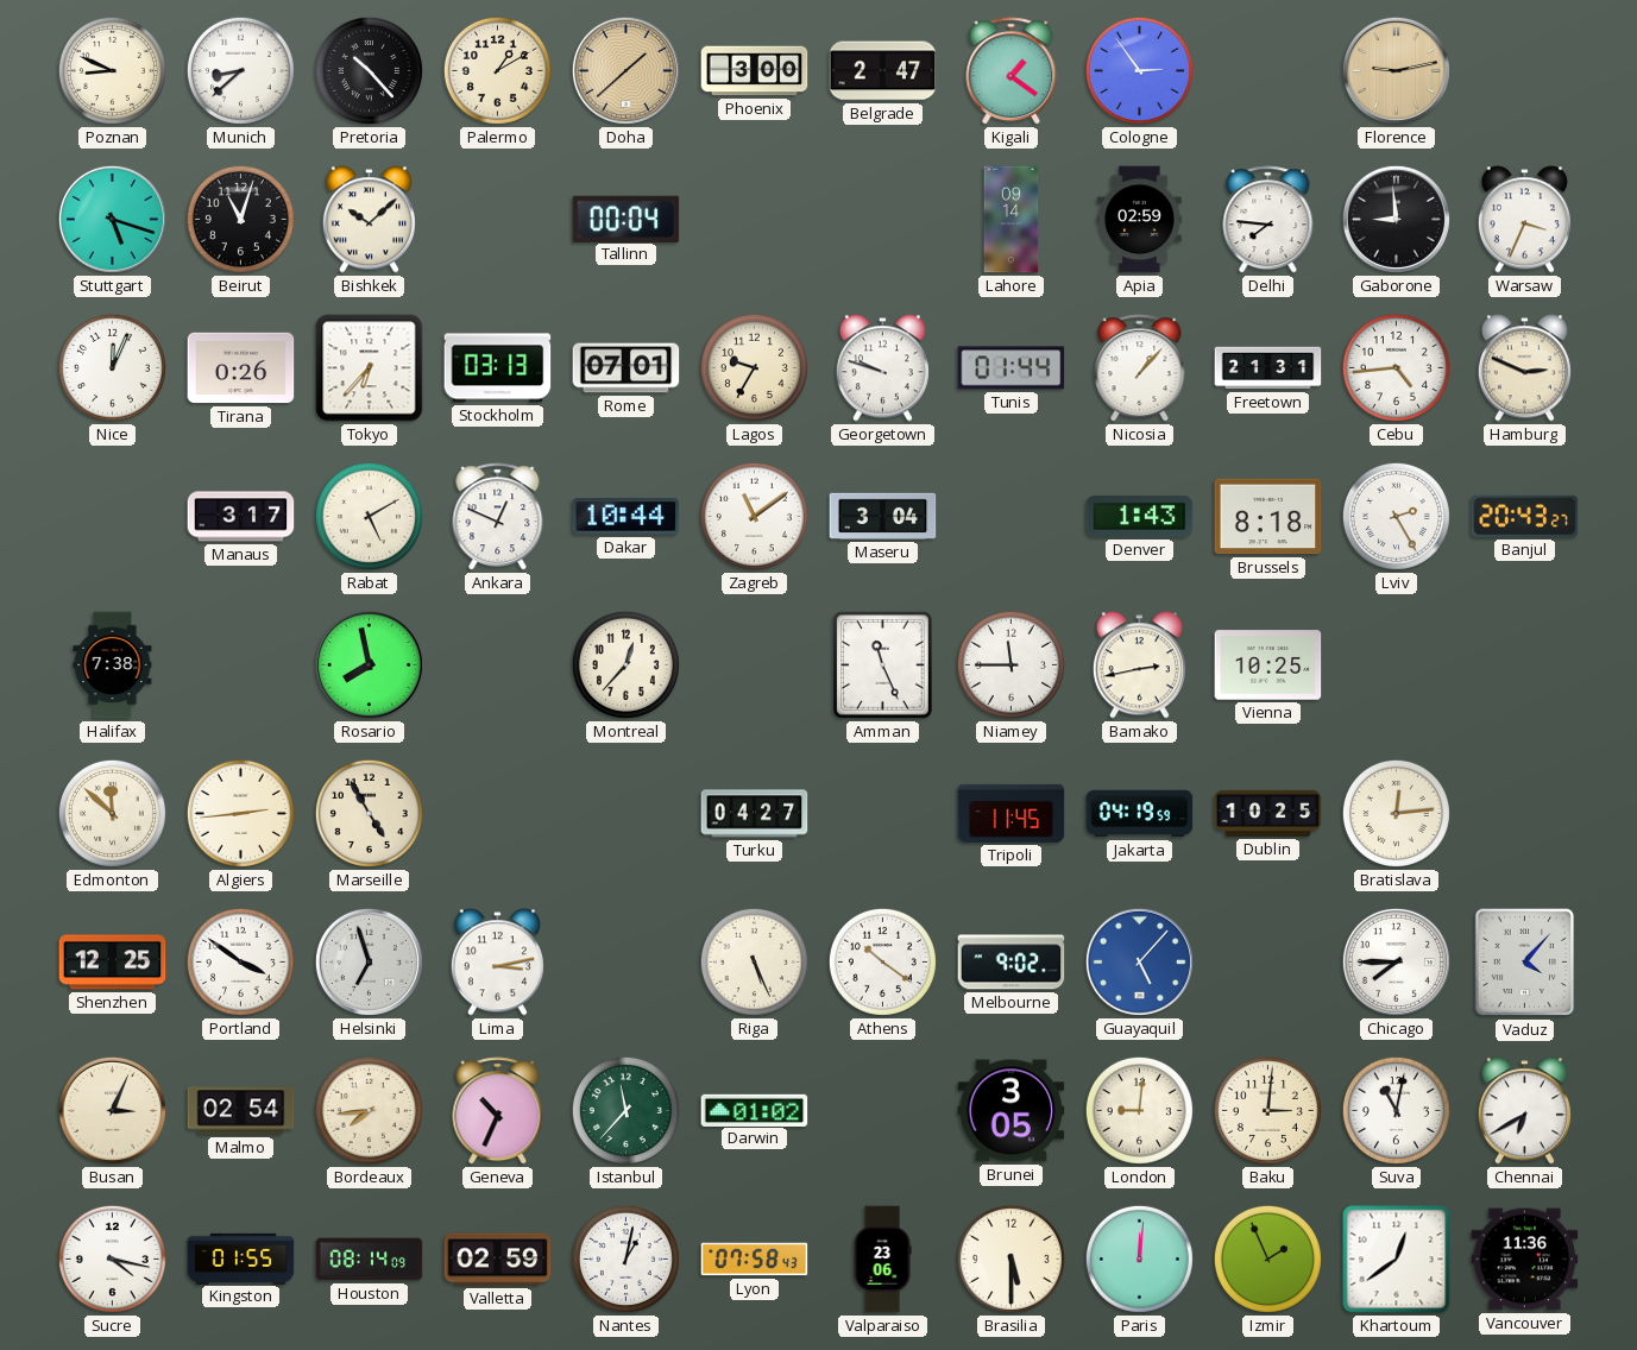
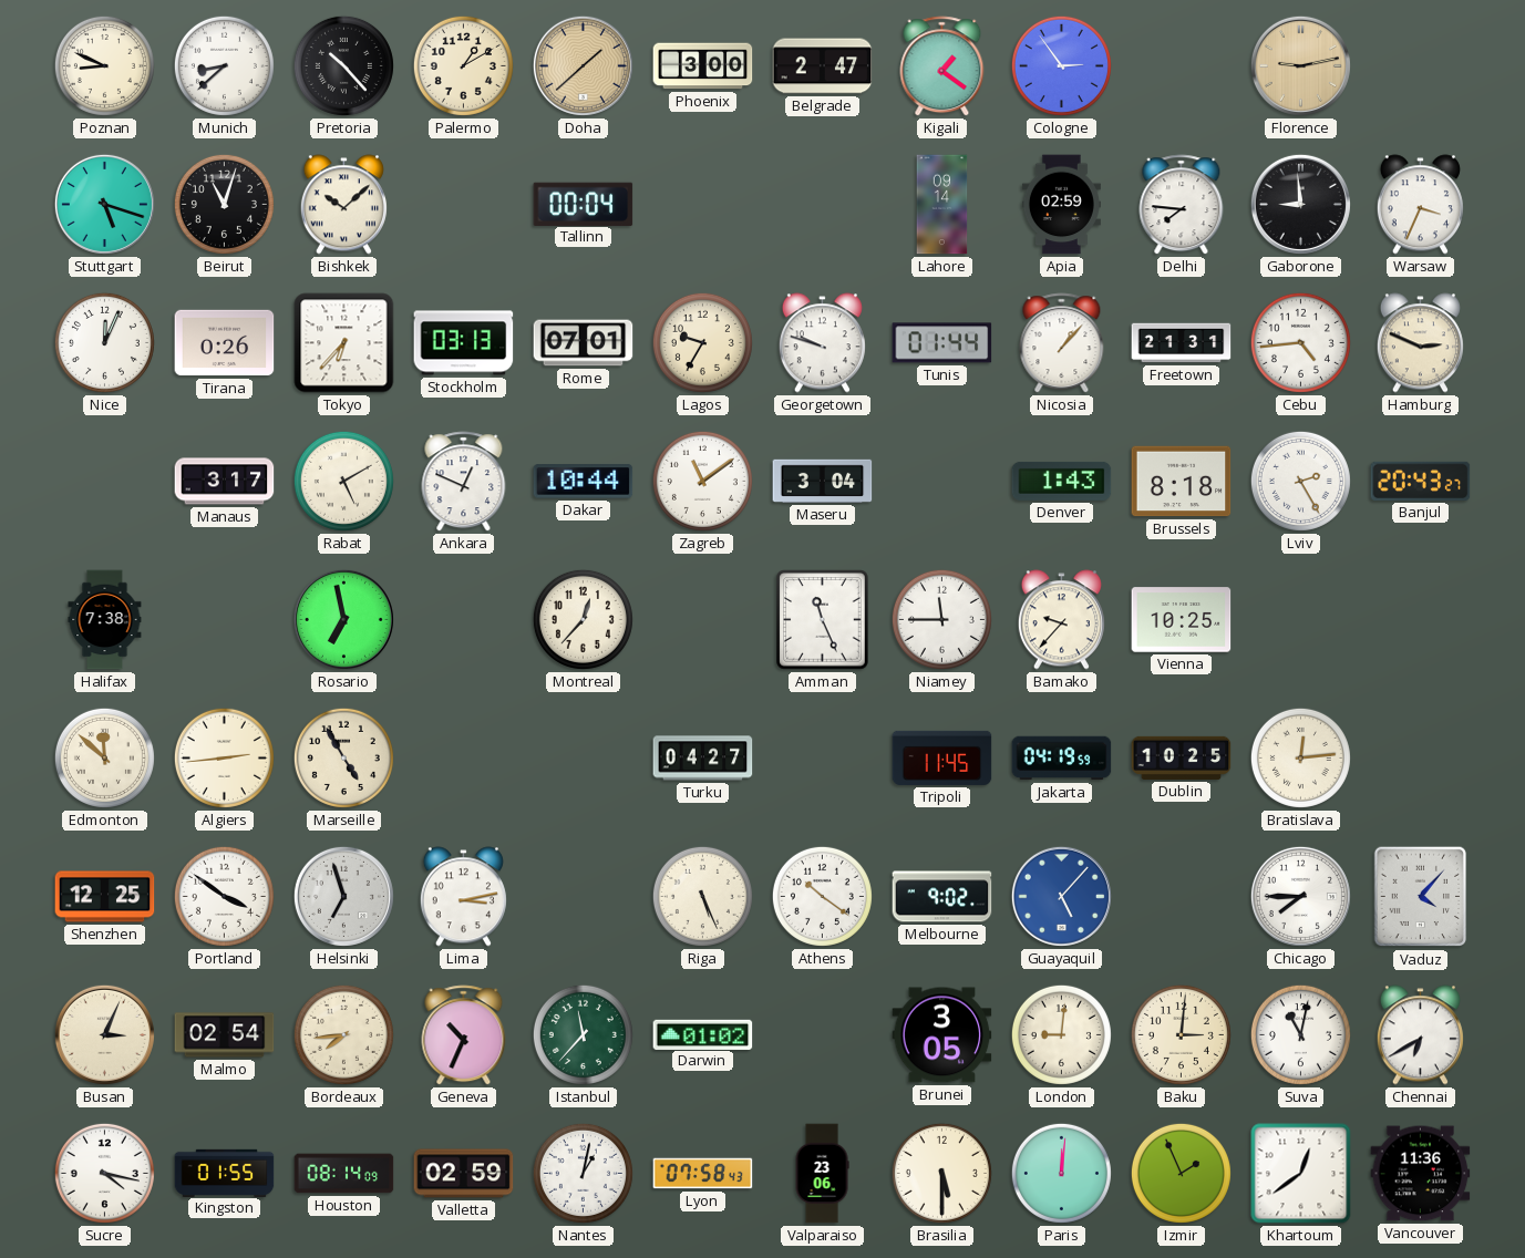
Rosario: 7:58 -> 6:58
Bamako: 2:43 -> 9:37
